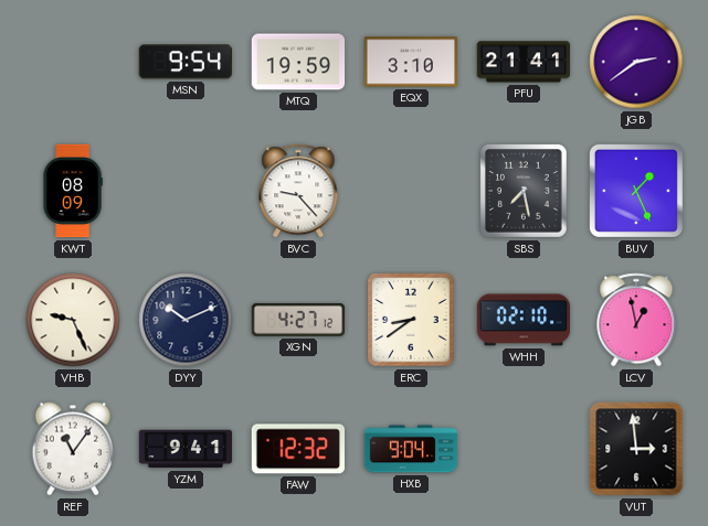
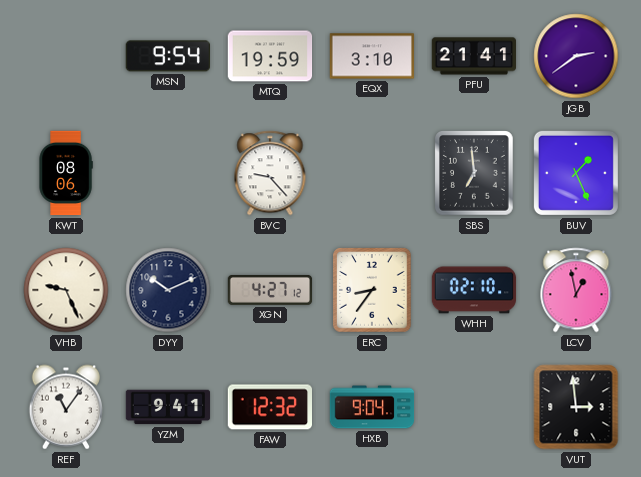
KWT: 08:09 -> 08:06
SBS: 7:28 -> 6:59
ERC: 8:39 -> 8:36
